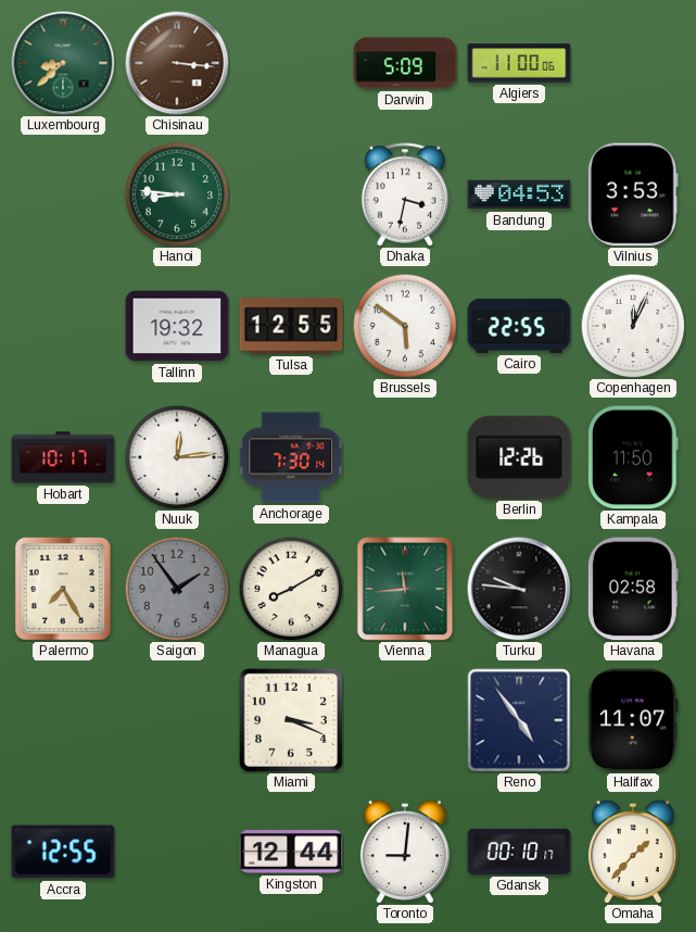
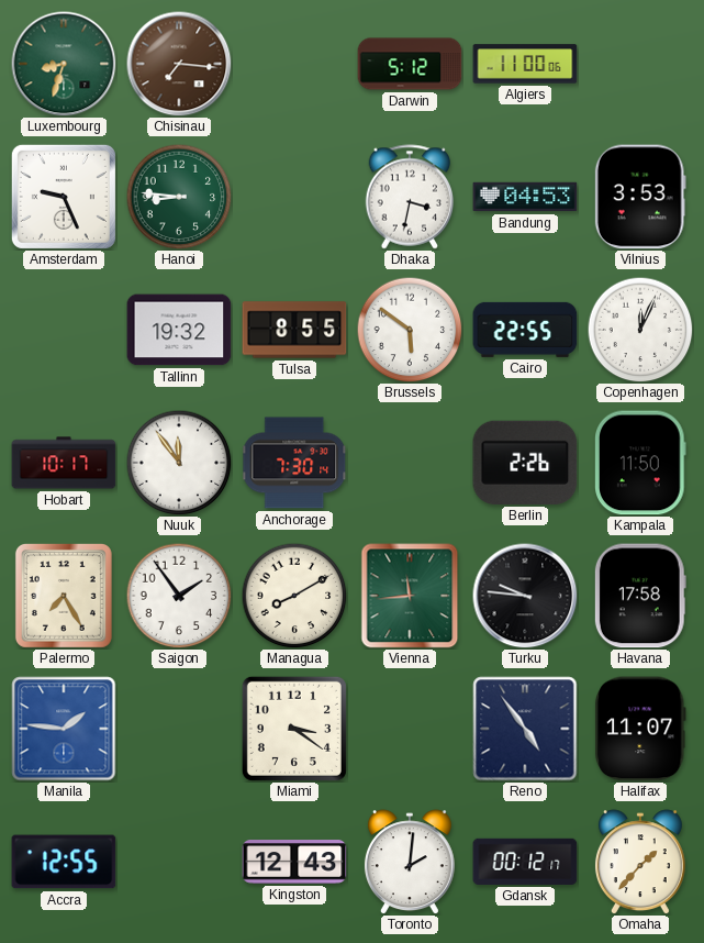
Luxembourg: 8:38 -> 8:33
Chisinau: 3:16 -> 7:16
Darwin: 5:09 -> 5:12
Amsterdam: none -> 9:26
Tulsa: 12:55 -> 8:55
Nuuk: 12:14 -> 11:54
Berlin: 12:26 -> 2:26
Saigon dial: grey -> white
Havana: 02:58 -> 17:58
Manila: none -> 1:46
Miami: 3:19 -> 3:21
Kingston: 12:44 -> 12:43
Toronto: 9:01 -> 2:01
Gdansk: 00:10 -> 00:12
